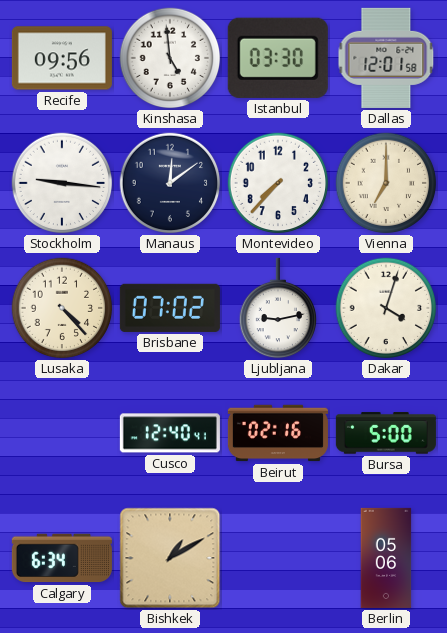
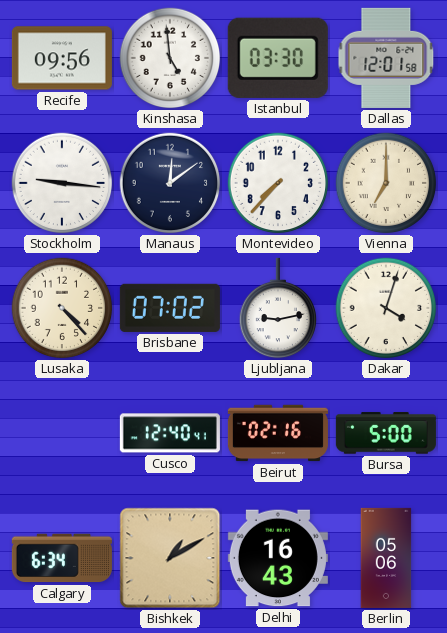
Delhi: none -> 16:43
